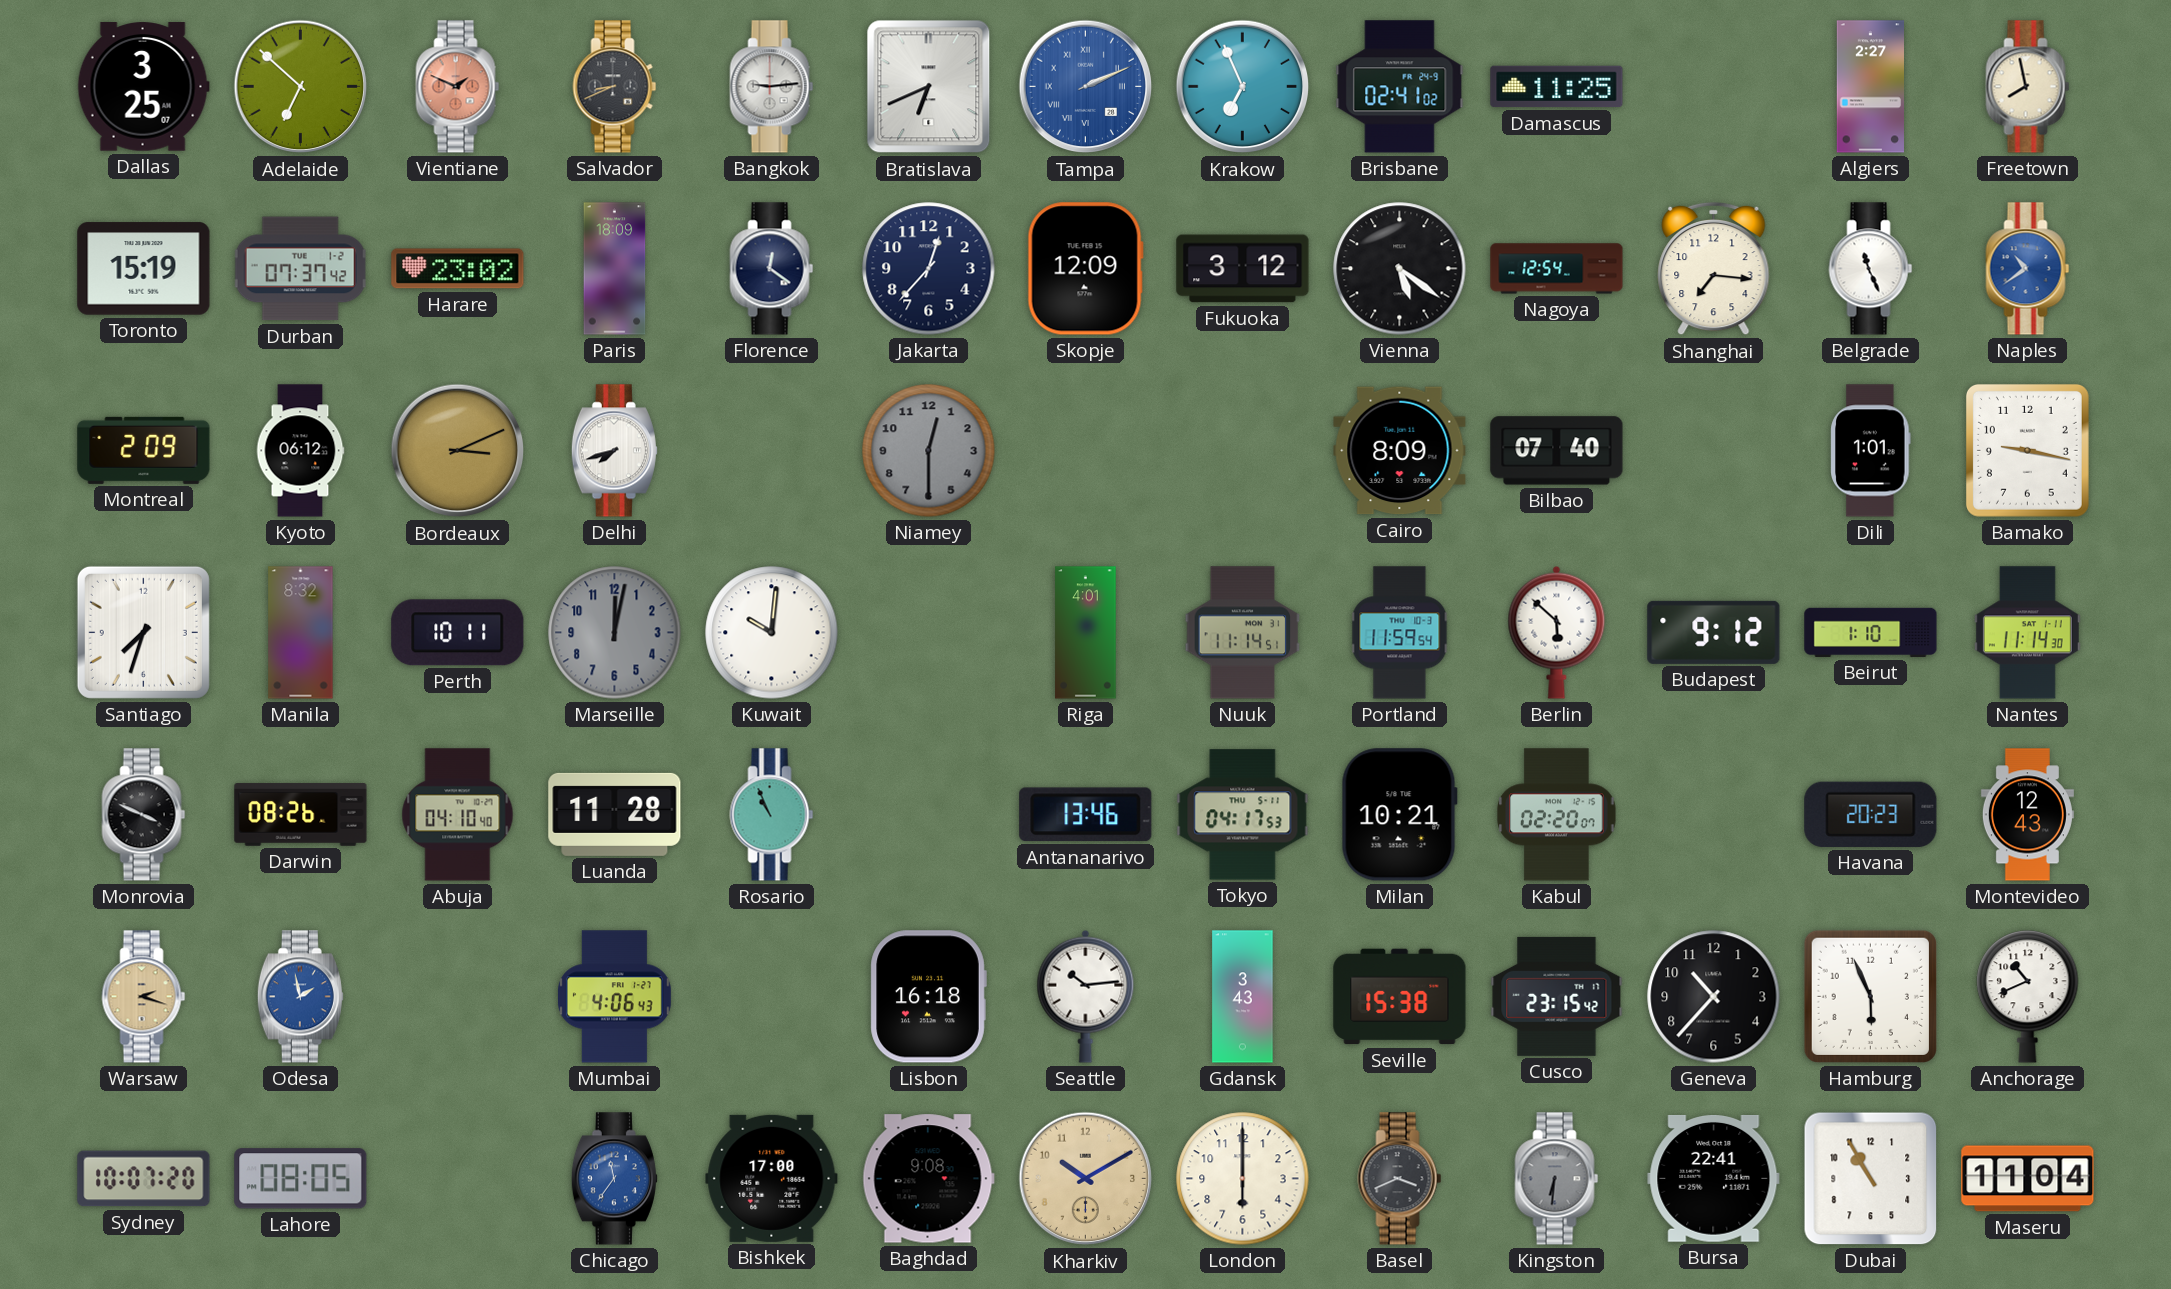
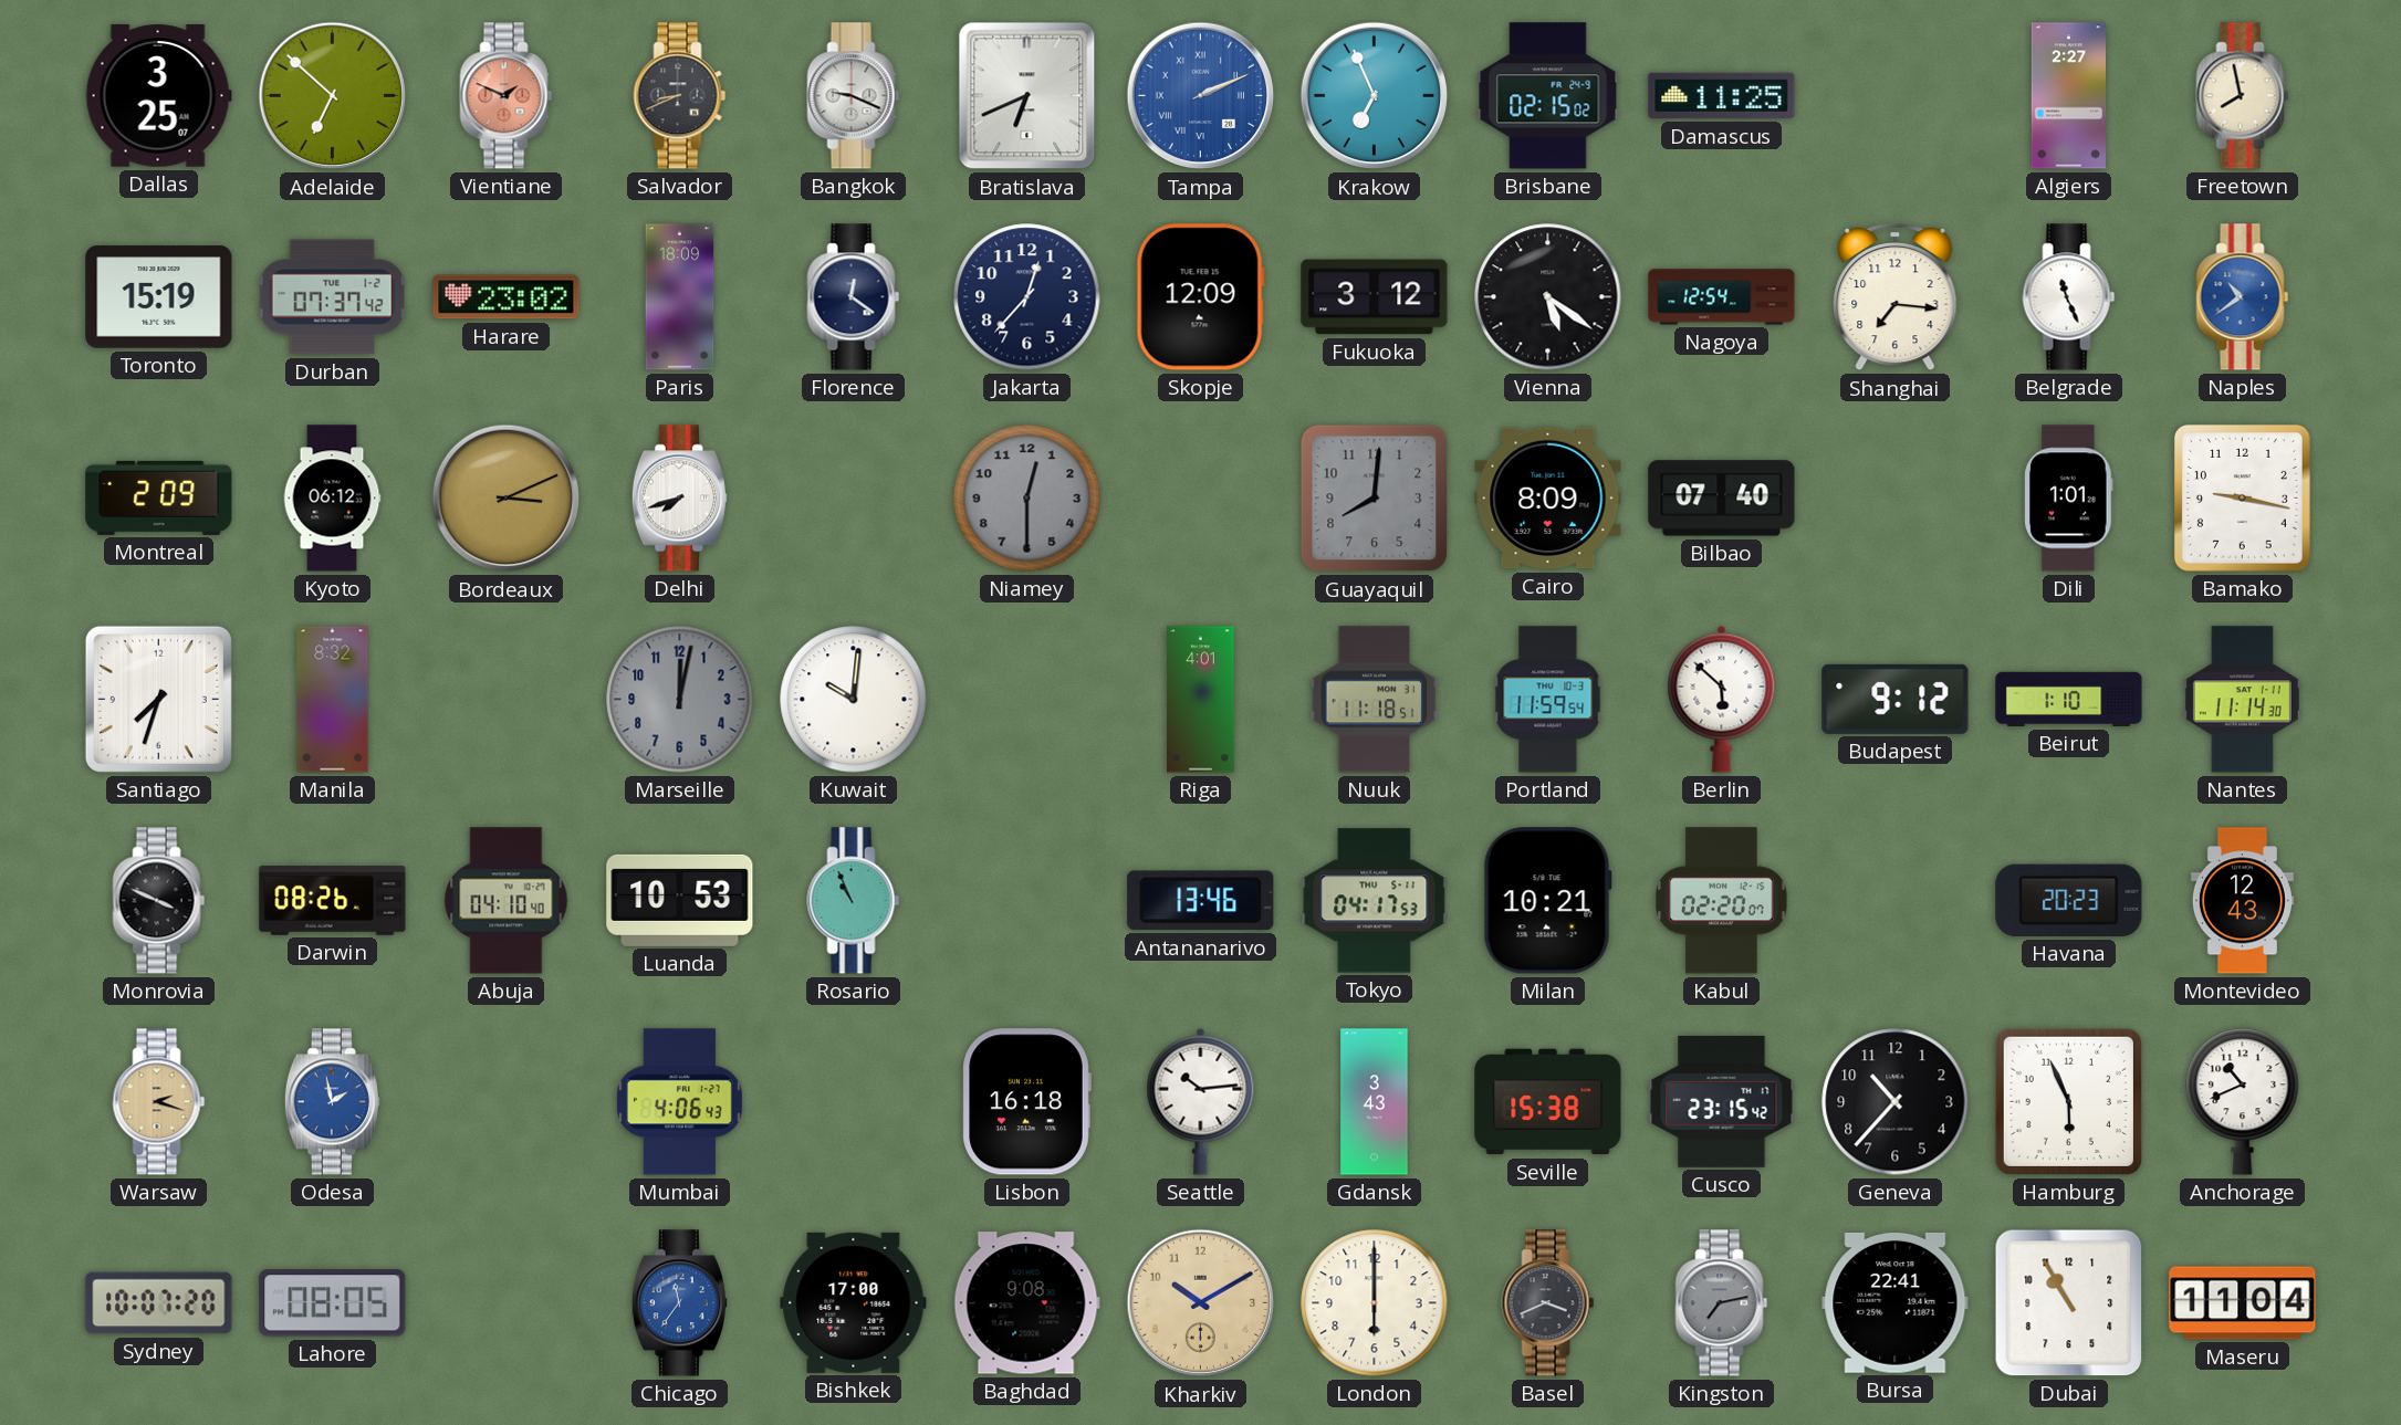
Bangkok: 9:14 -> 9:19
Brisbane: 02:41 -> 02:15
Guayaquil: none -> 8:01
Perth: 10:11 -> none
Nuuk: 11:14 -> 11:18
Luanda: 11:28 -> 10:53
Kingston: 6:31 -> 7:13
